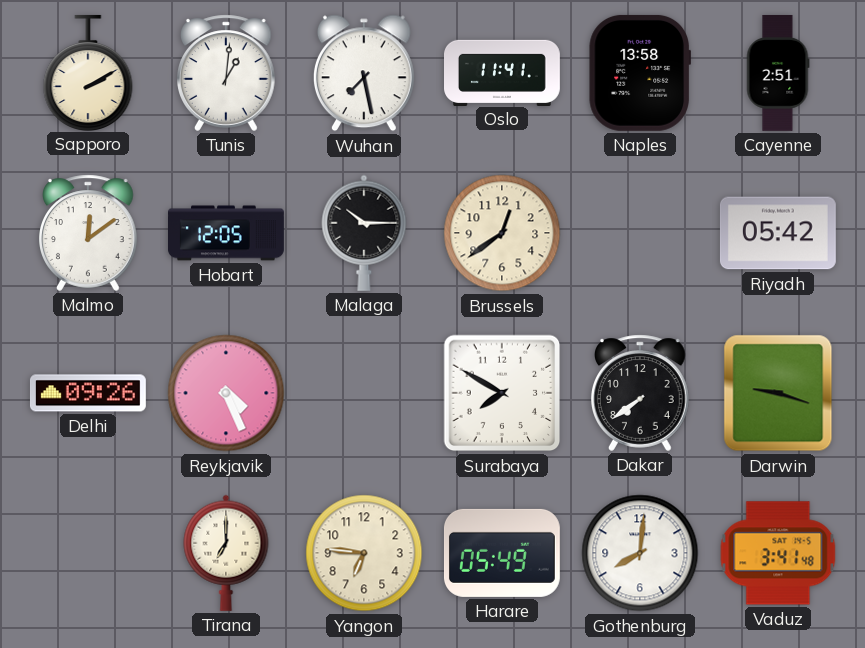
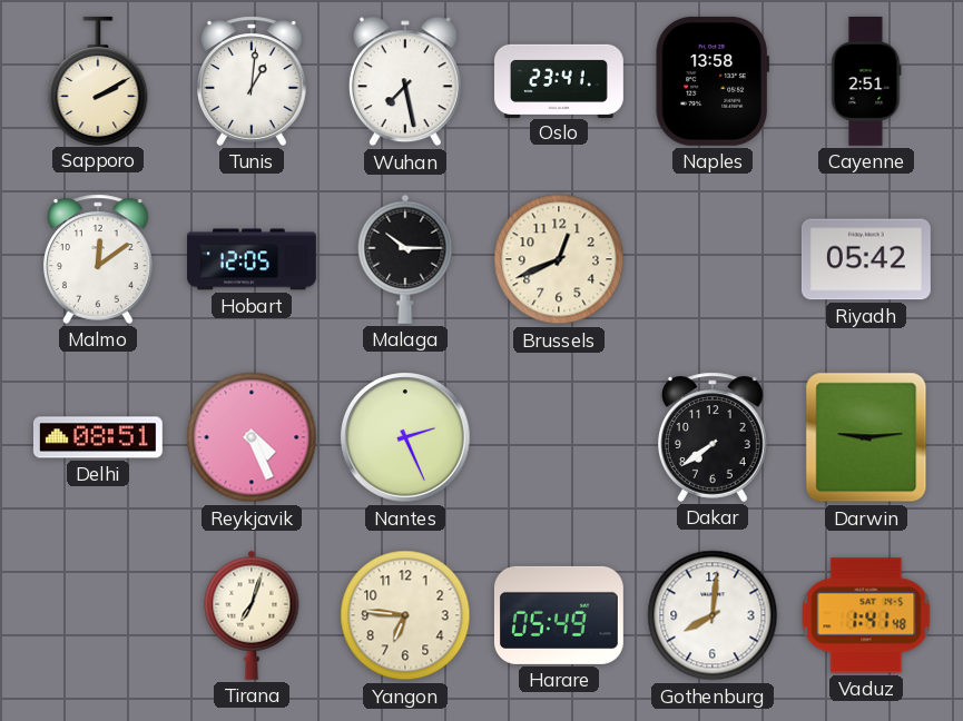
Oslo: 11:41 -> 23:41
Brussels: 12:39 -> 12:41
Delhi: 09:26 -> 08:51
Nantes: none -> 2:26
Surabaya: 7:50 -> none
Darwin: 9:18 -> 9:14
Tirana: 7:00 -> 7:03
Vaduz: 3:41 -> 1:41
